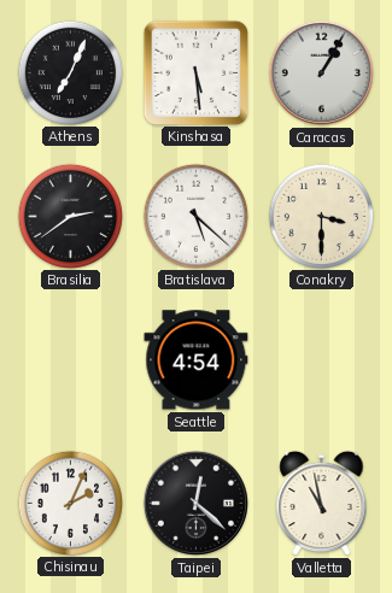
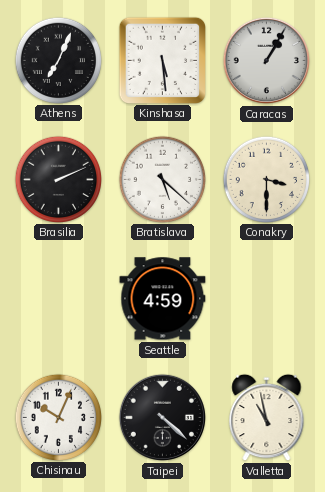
Brasilia: 2:39 -> 2:11
Seattle: 4:54 -> 4:59
Chisinau: 2:04 -> 10:04
Taipei: 12:22 -> 4:22
